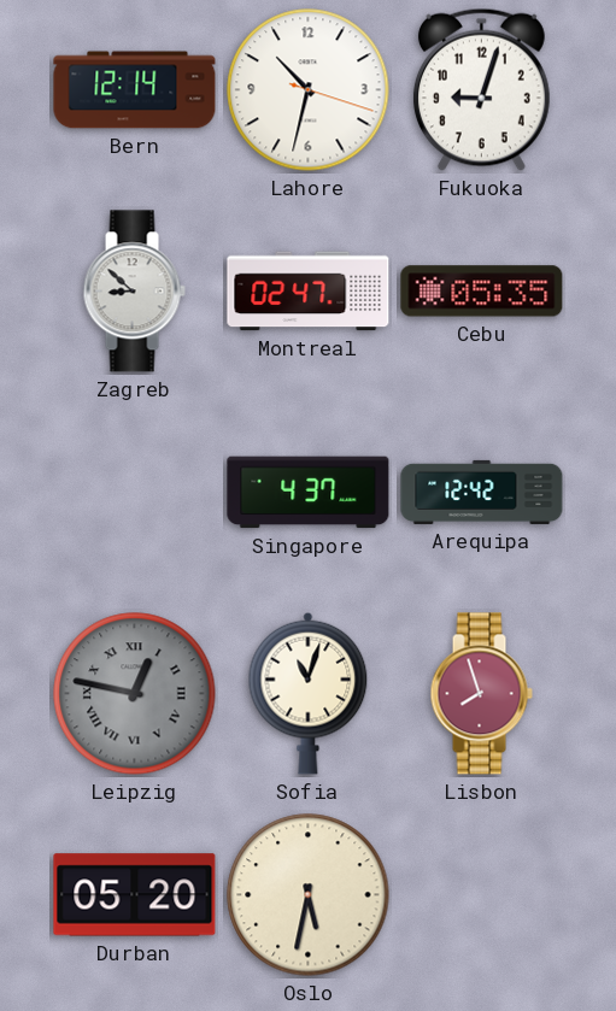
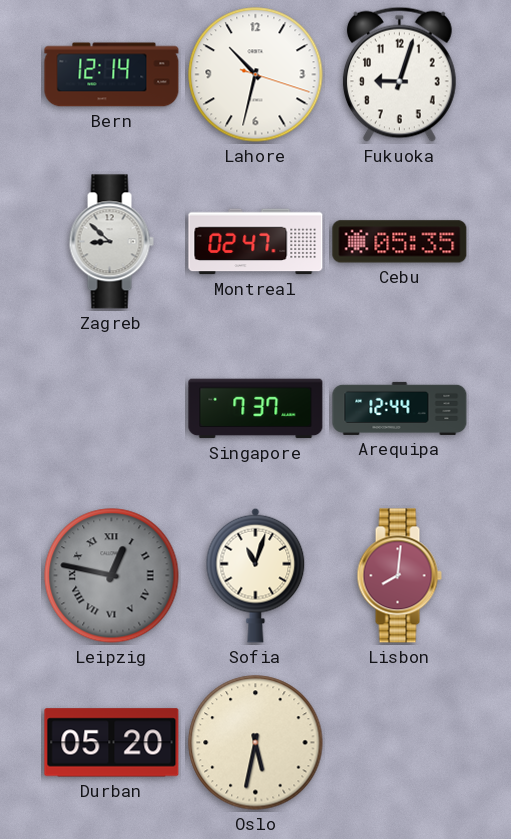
Singapore: 4:37 -> 7:37
Arequipa: 12:42 -> 12:44
Lisbon: 7:57 -> 8:01
